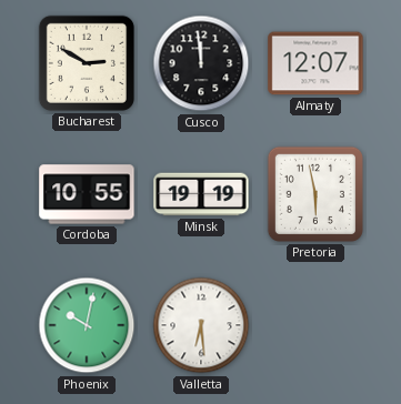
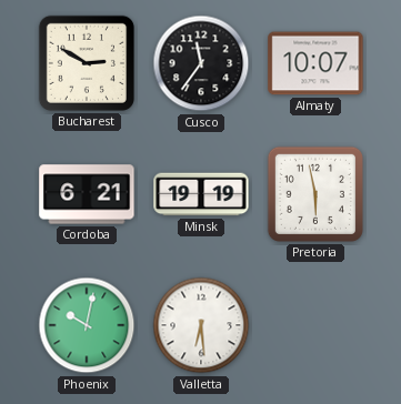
Cusco: 11:59 -> 11:36
Almaty: 12:07 -> 10:07
Cordoba: 10:55 -> 6:21
